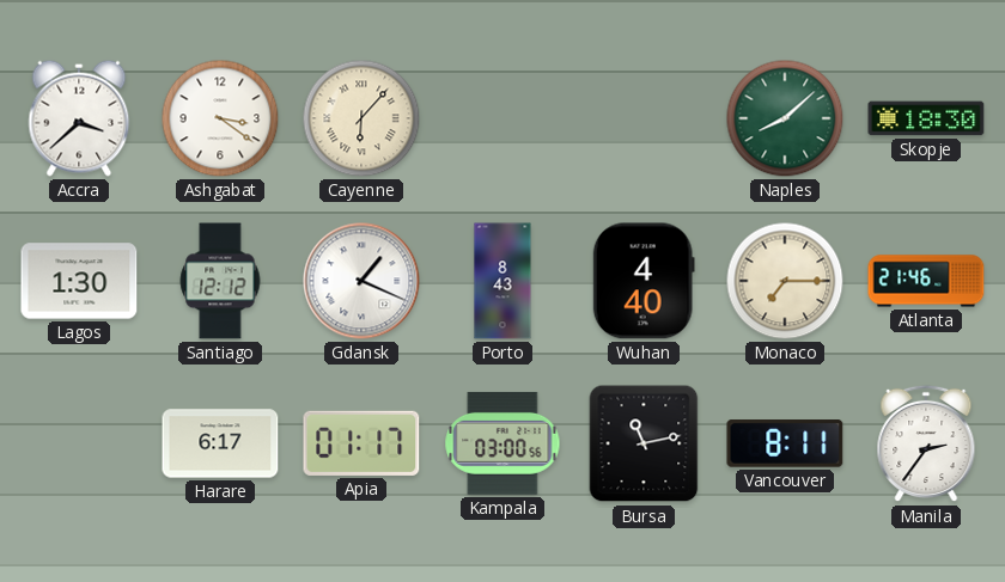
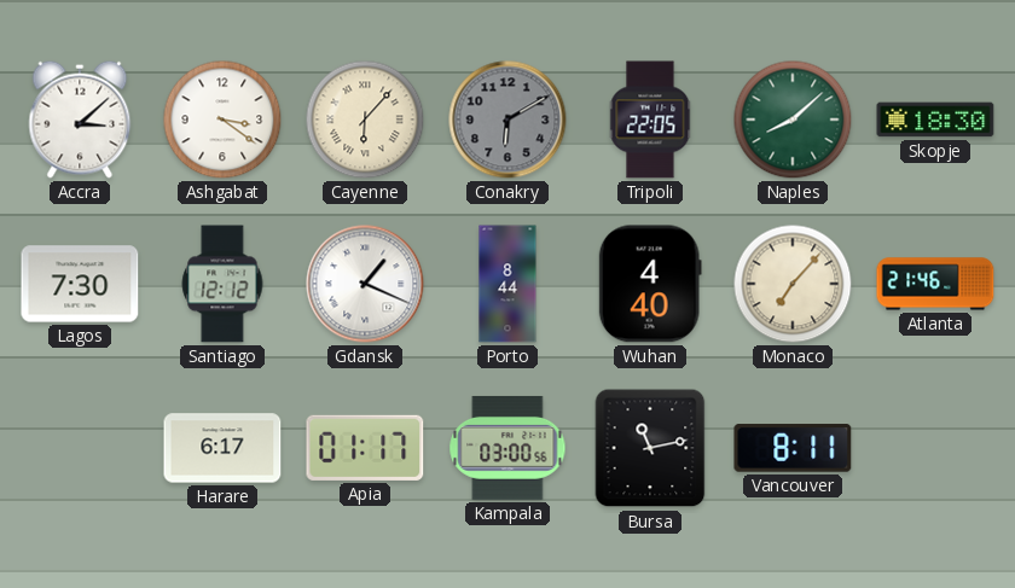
Accra: 3:38 -> 3:08
Conakry: none -> 6:10
Tripoli: none -> 22:05
Lagos: 1:30 -> 7:30
Porto: 8:43 -> 8:44
Monaco: 7:15 -> 7:07
Manila: 2:36 -> none
